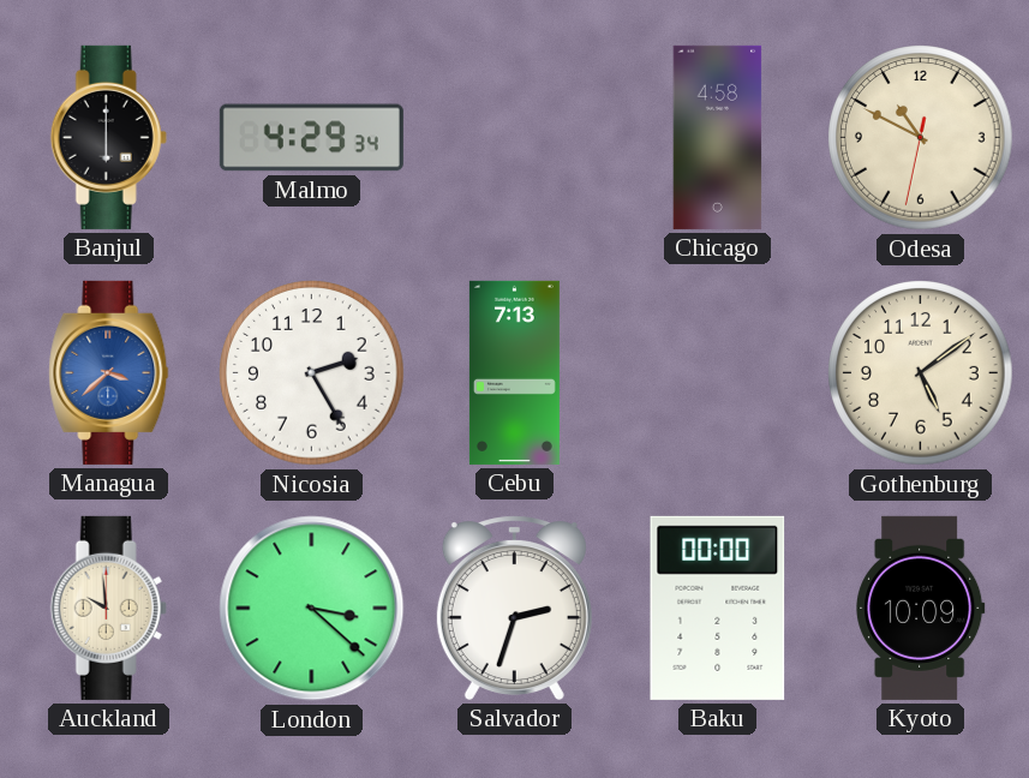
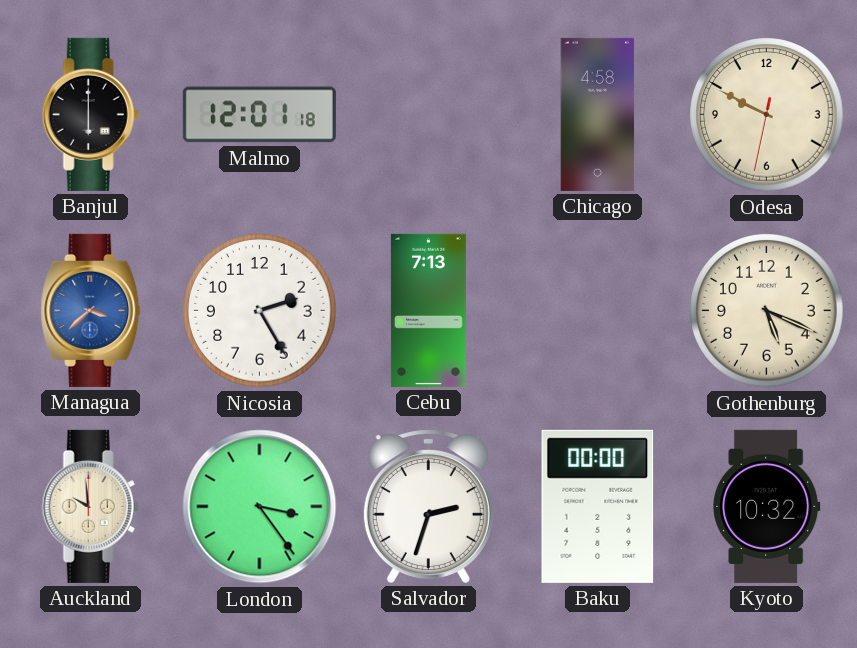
Malmo: 4:29 -> 12:01
Odesa: 10:49 -> 9:49
Gothenburg: 5:09 -> 5:19
London: 3:22 -> 3:24
Kyoto: 10:09 -> 10:32
